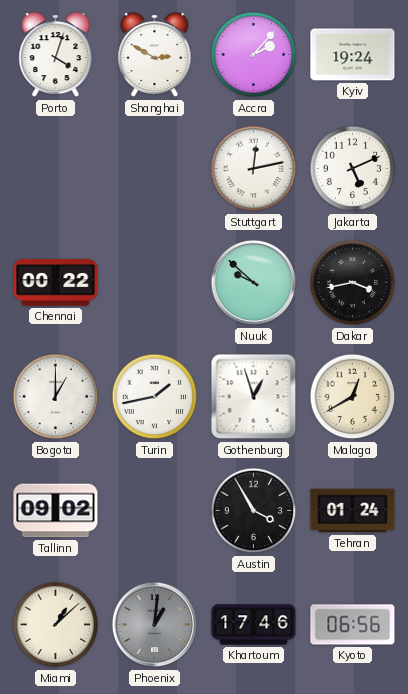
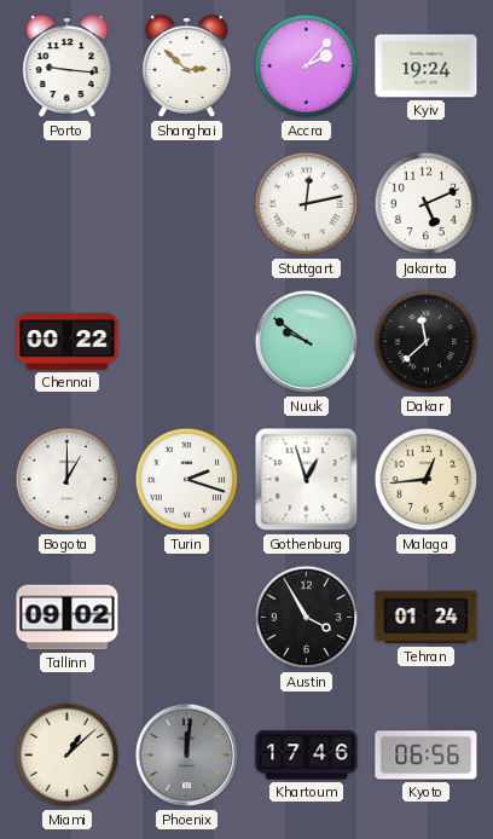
Porto: 4:03 -> 9:16
Shanghai: 2:50 -> 2:52
Nuuk: 9:52 -> 9:51
Dakar: 3:43 -> 11:38
Turin: 1:43 -> 2:18
Malaga: 12:40 -> 12:44
Phoenix: 1:01 -> 12:01
